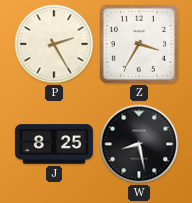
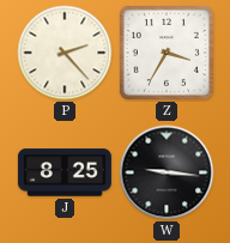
P: 2:25 -> 2:23
W: 8:28 -> 9:16
